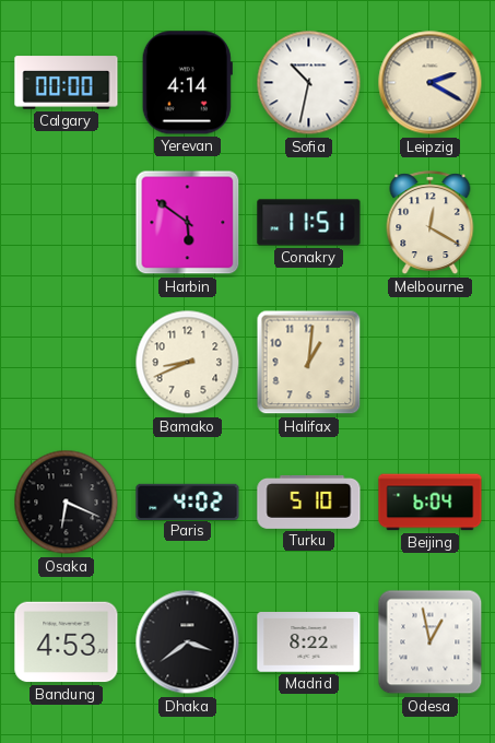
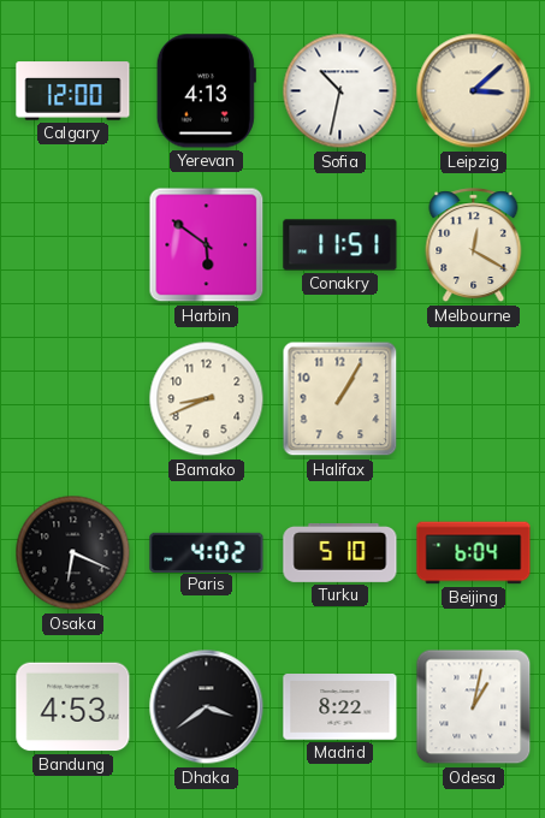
Calgary: 00:00 -> 12:00
Yerevan: 4:14 -> 4:13
Leipzig: 2:20 -> 3:08
Halifax: 1:01 -> 1:05
Odesa: 12:58 -> 1:02
